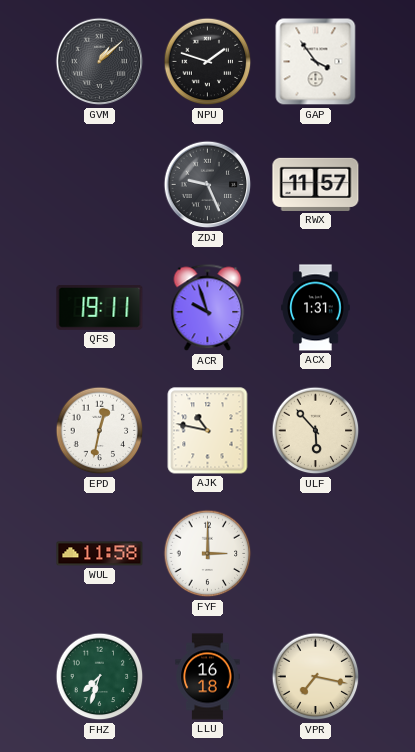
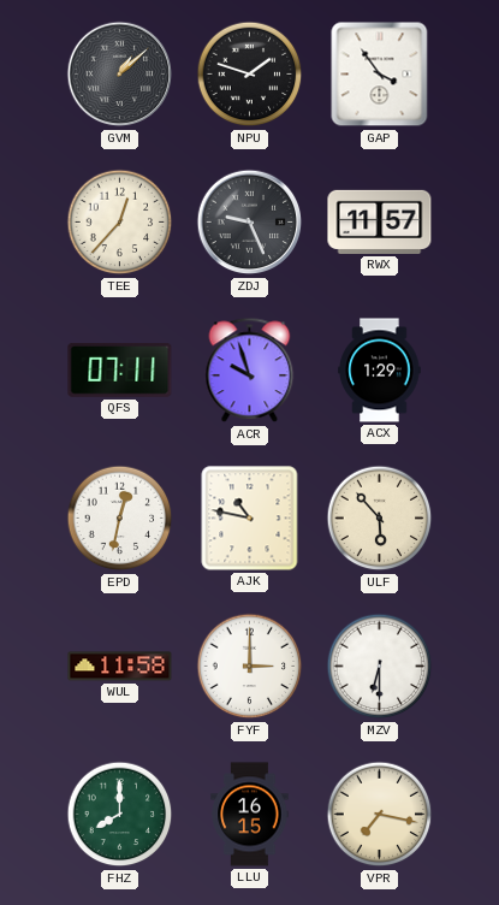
TEE: none -> 12:37
QFS: 19:11 -> 07:11
ACX: 1:31 -> 1:29
MZV: none -> 6:30
FHZ: 7:33 -> 8:00
LLU: 16:18 -> 16:15
